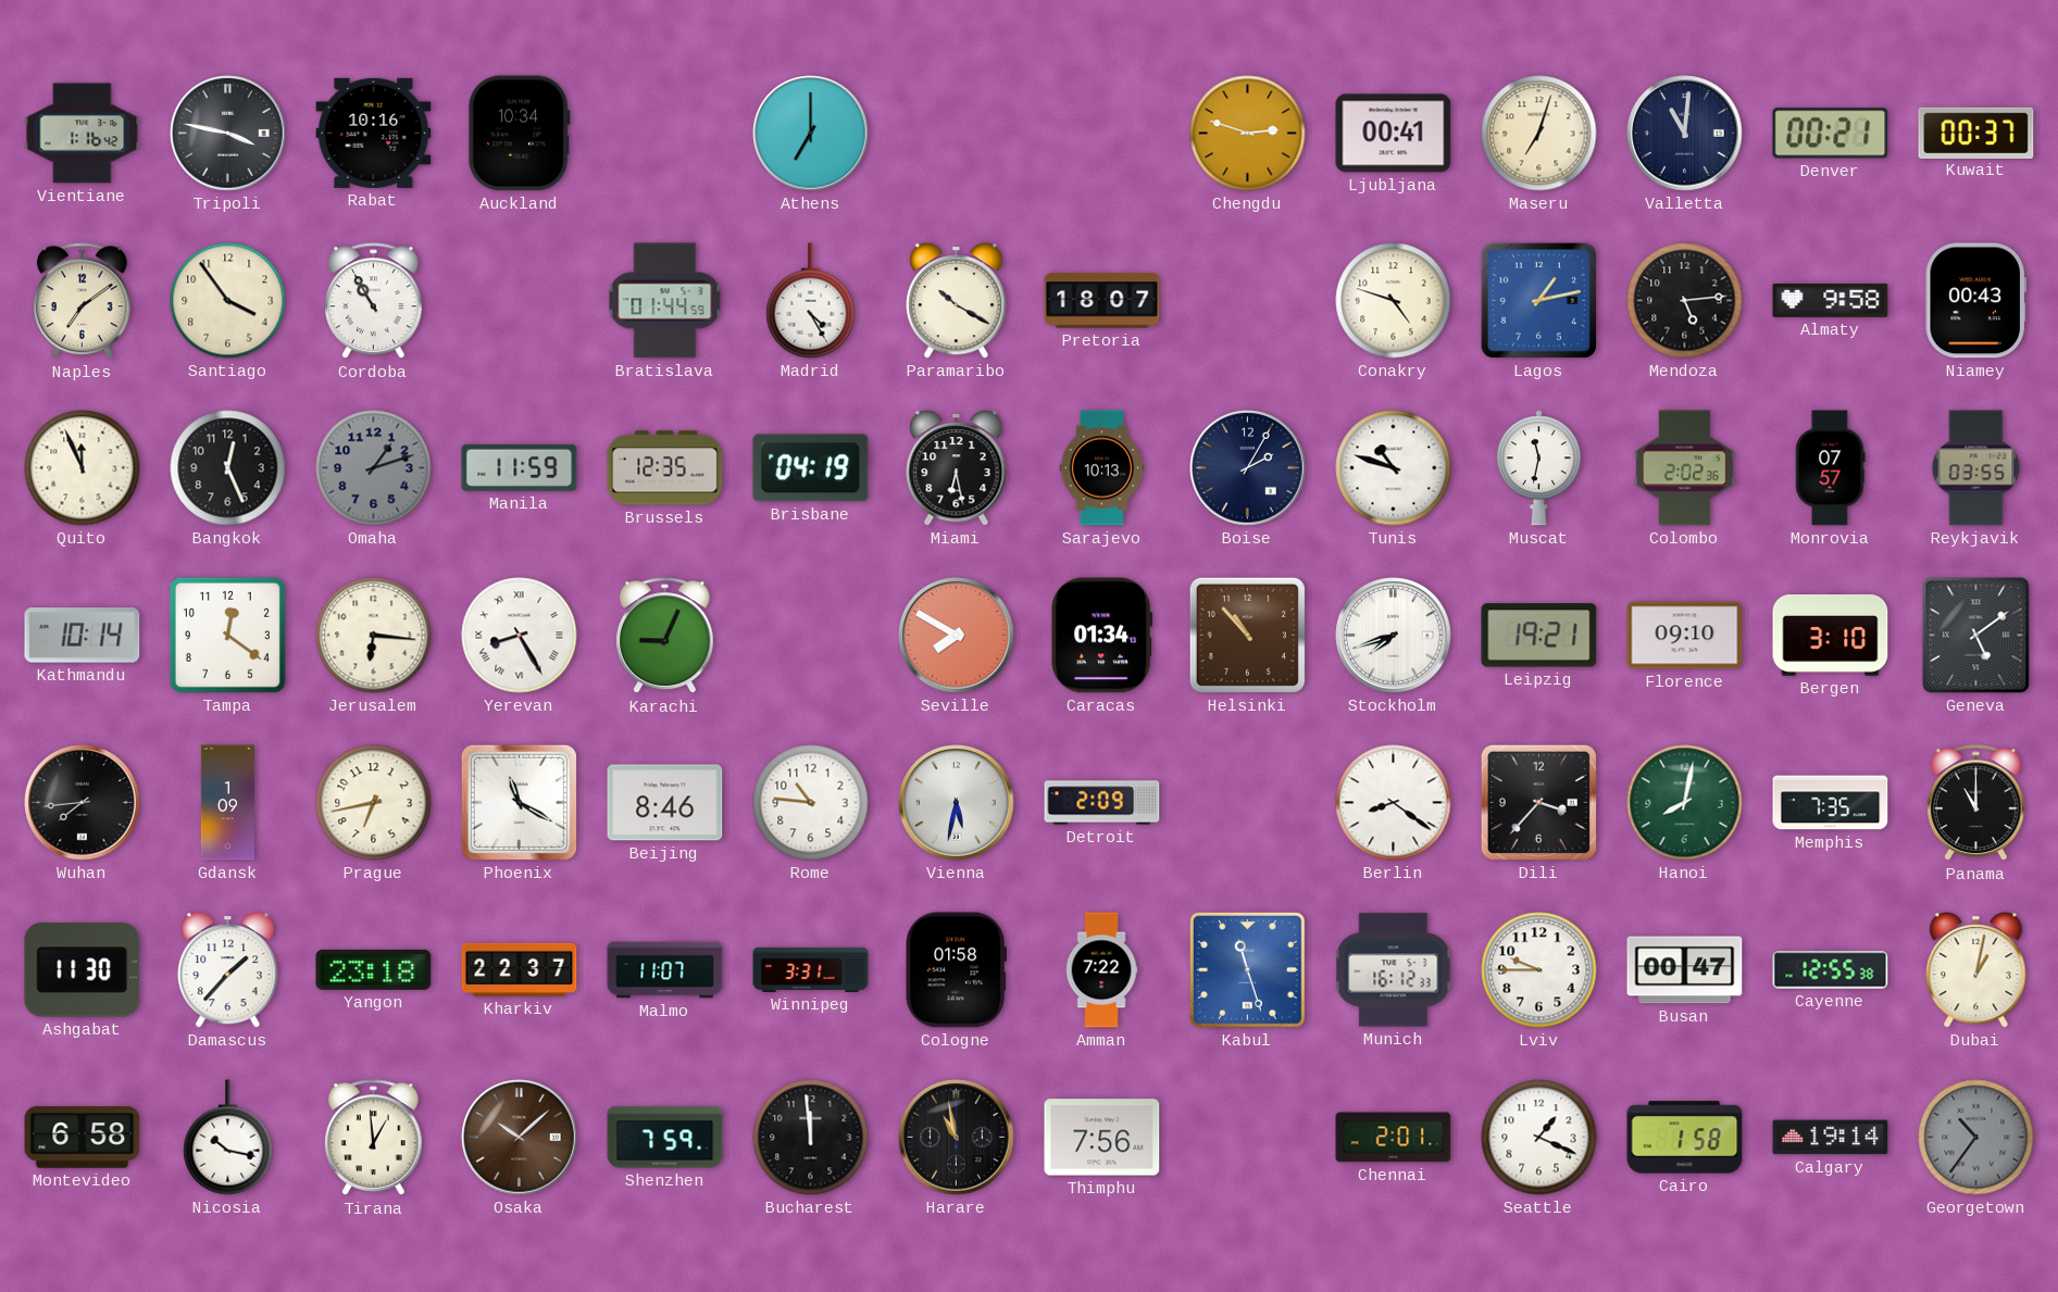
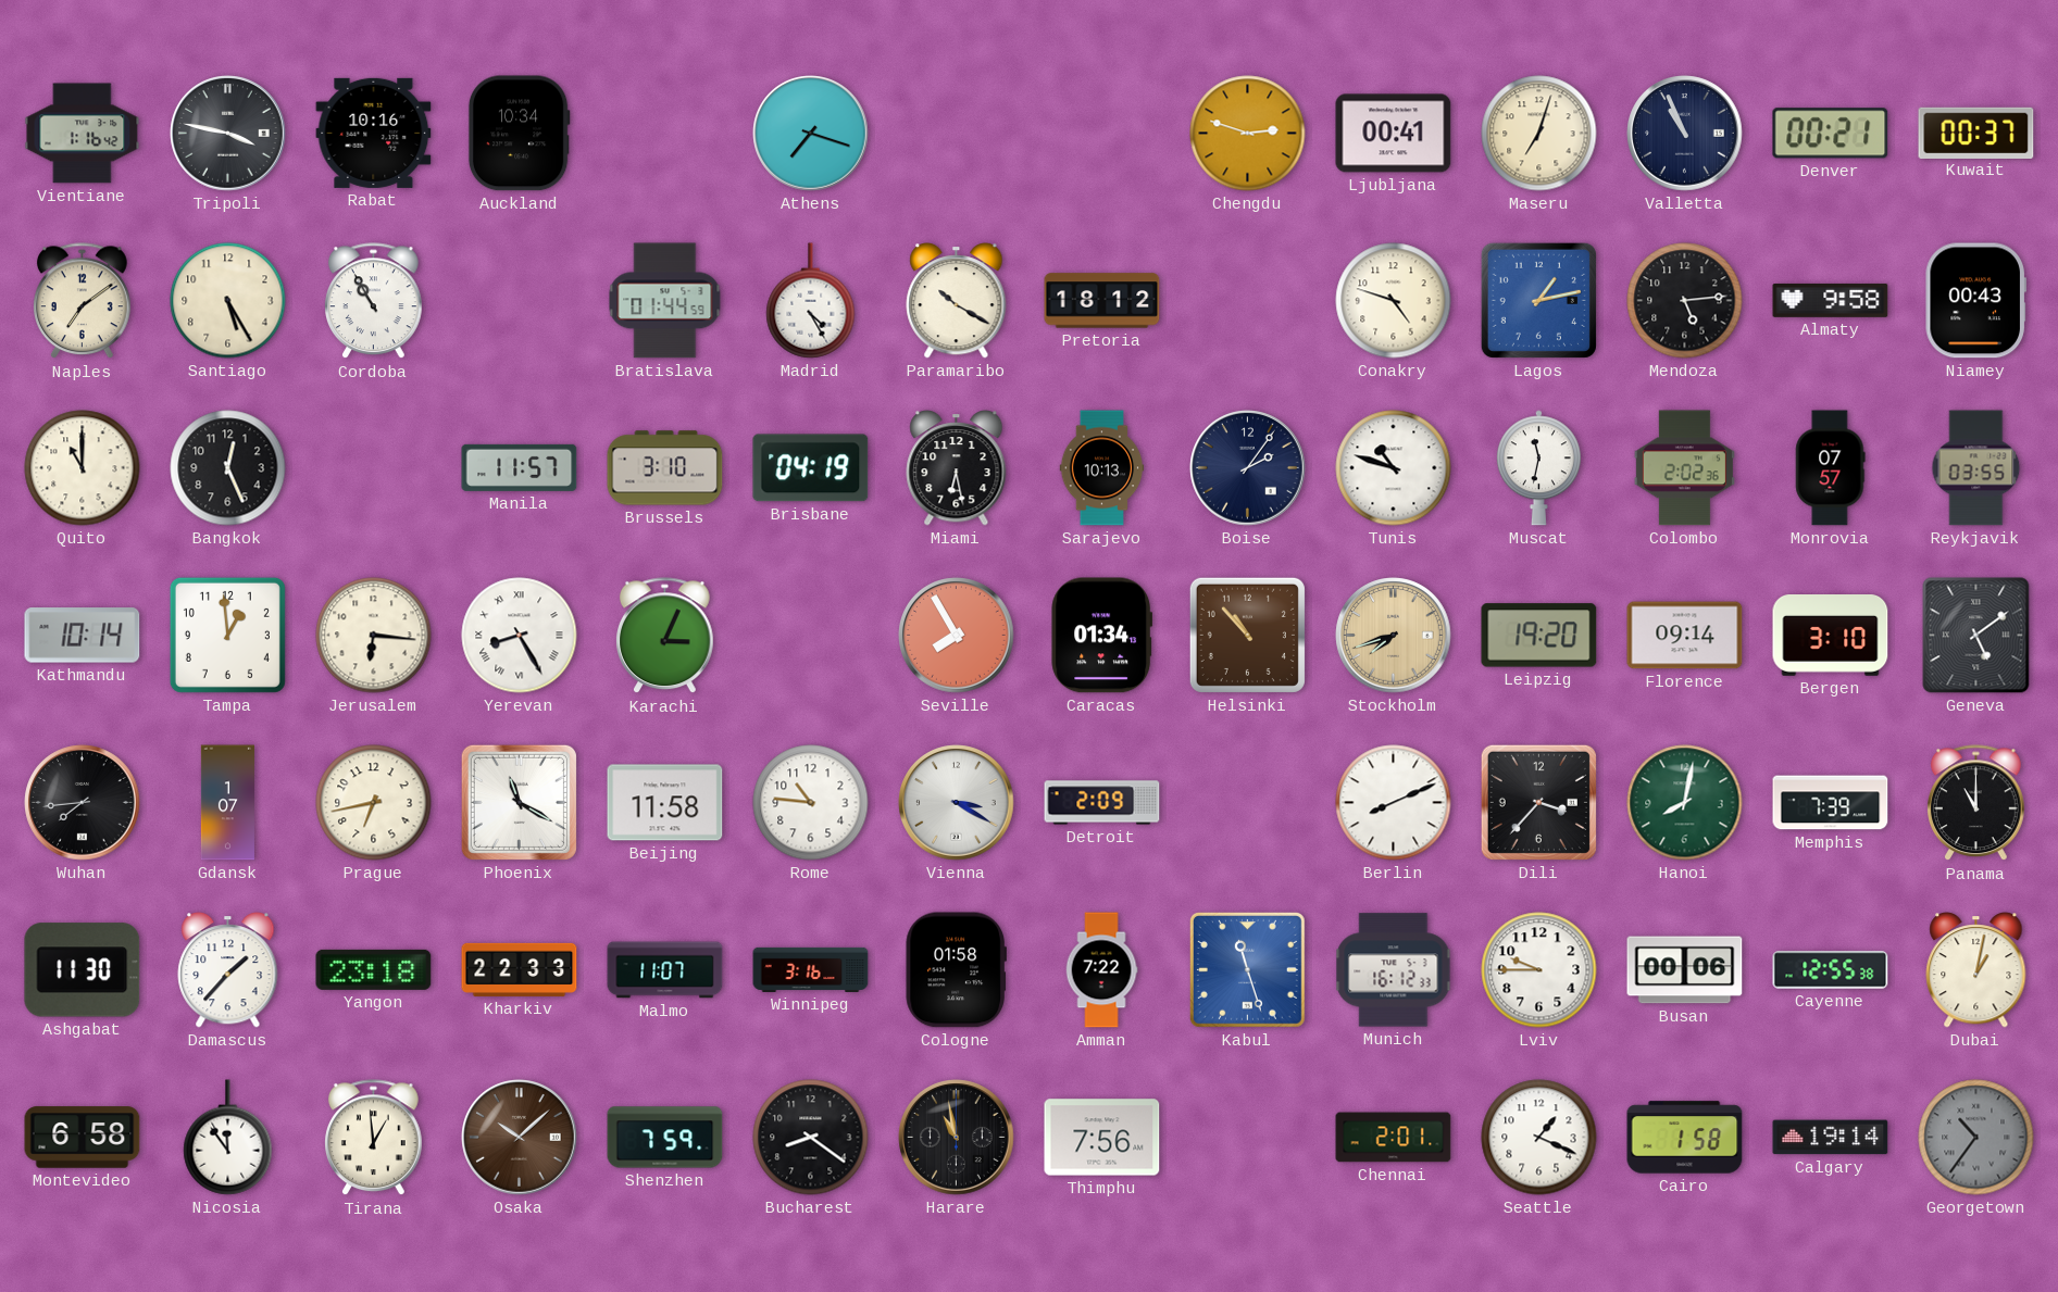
Athens: 7:00 -> 7:18
Valletta: 11:01 -> 10:56
Santiago: 3:54 -> 5:25
Pretoria: 18:07 -> 18:12
Quito: 11:56 -> 11:00
Omaha: 1:12 -> none
Manila: 11:59 -> 11:57
Brussels: 12:35 -> 3:10
Boise: 2:05 -> 2:06
Tampa: 12:21 -> 12:59
Karachi: 9:04 -> 3:04
Seville: 7:50 -> 7:55
Stockholm dial: white -> champagne
Leipzig: 19:21 -> 19:20
Florence: 09:10 -> 09:14
Gdansk: 1:09 -> 1:07
Beijing: 8:46 -> 11:58
Vienna: 5:32 -> 3:20
Berlin: 8:21 -> 8:11
Memphis: 7:35 -> 7:39
Kharkiv: 22:37 -> 22:33
Winnipeg: 3:31 -> 3:16
Busan: 00:47 -> 00:06
Nicosia: 10:17 -> 11:54
Bucharest: 11:59 -> 8:21
